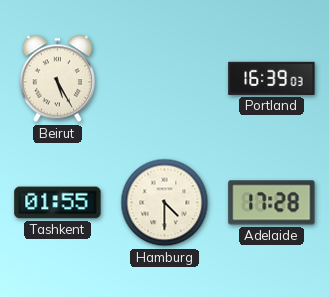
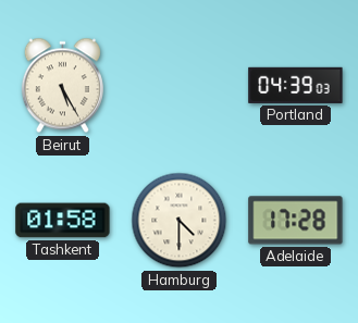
Portland: 16:39 -> 04:39
Tashkent: 01:55 -> 01:58
